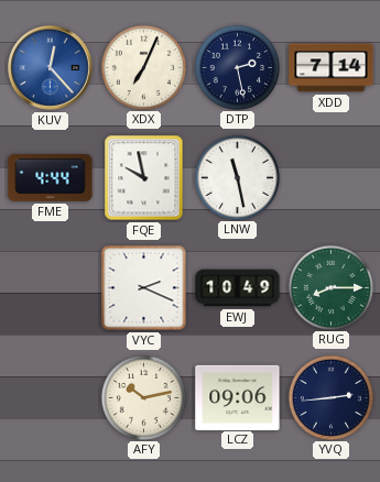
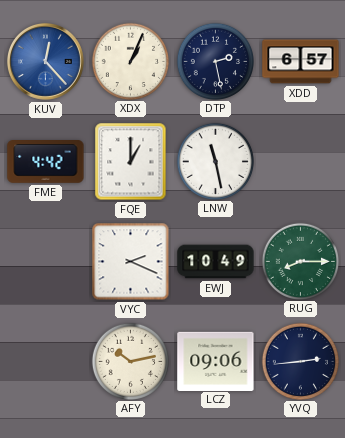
XDX: 7:04 -> 1:04
XDD: 7:14 -> 6:57
FME: 4:44 -> 4:42
FQE: 9:58 -> 1:00
